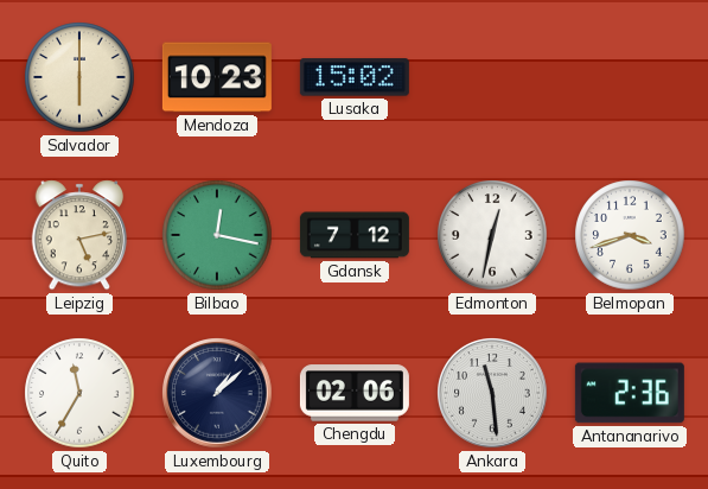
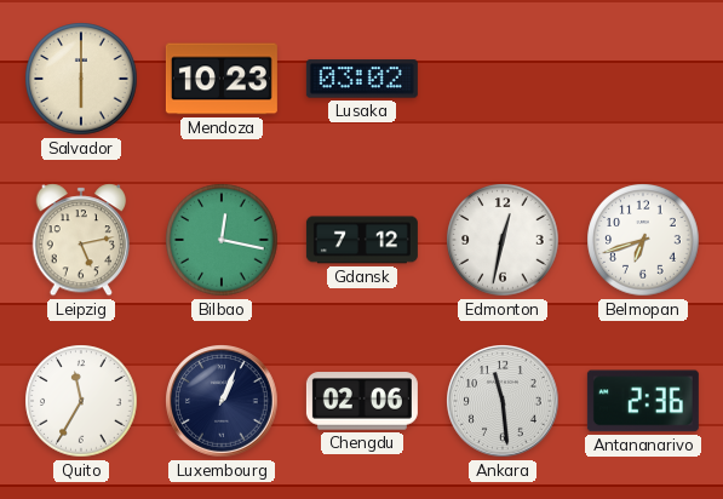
Lusaka: 15:02 -> 03:02
Belmopan: 3:42 -> 6:42
Luxembourg: 1:08 -> 1:04
